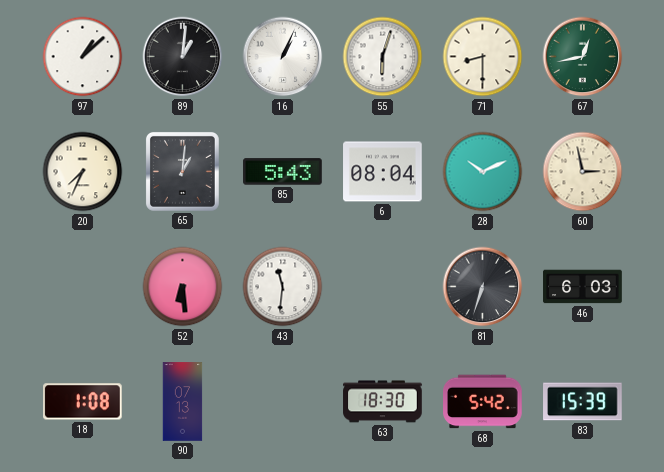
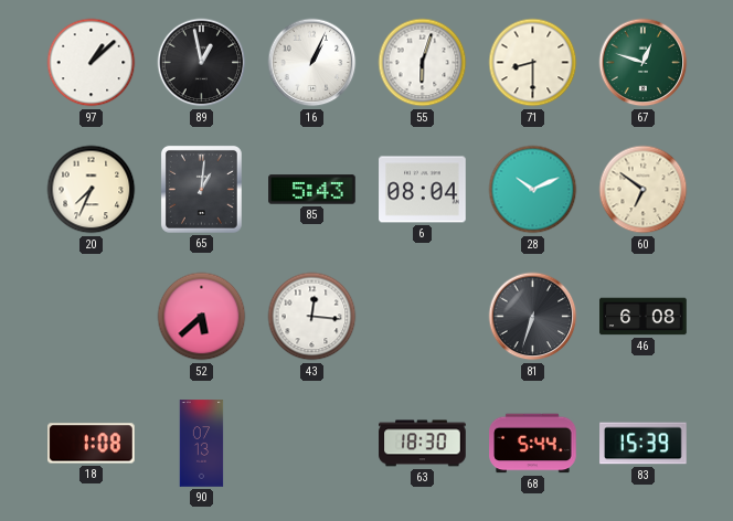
89: 1:01 -> 12:58
67: 12:43 -> 12:48
60: 2:58 -> 6:51
52: 6:29 -> 5:38
43: 11:31 -> 12:16
46: 6:03 -> 6:08
68: 5:42 -> 5:44
